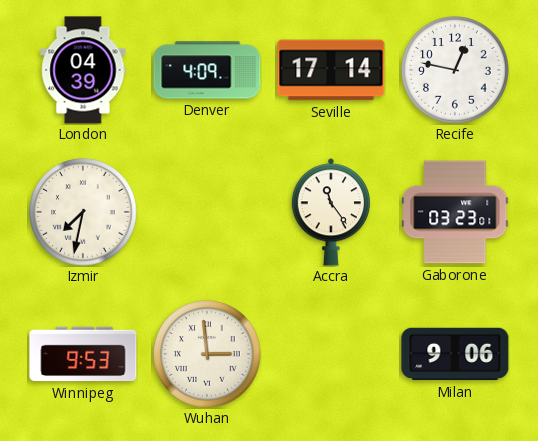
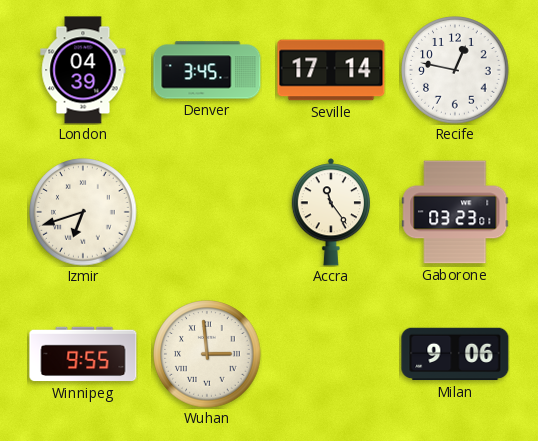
Denver: 4:09 -> 3:45
Izmir: 7:32 -> 6:42
Winnipeg: 9:53 -> 9:55
